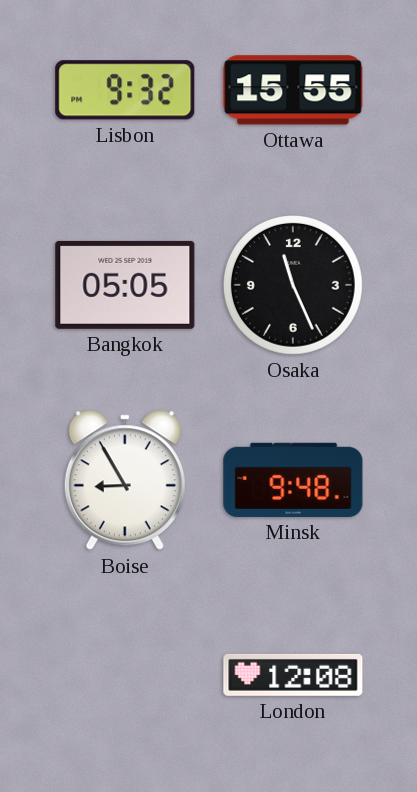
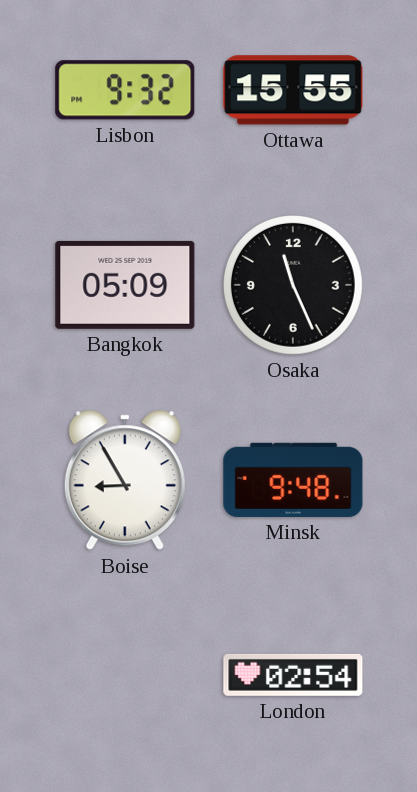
Bangkok: 05:05 -> 05:09
London: 12:08 -> 02:54
